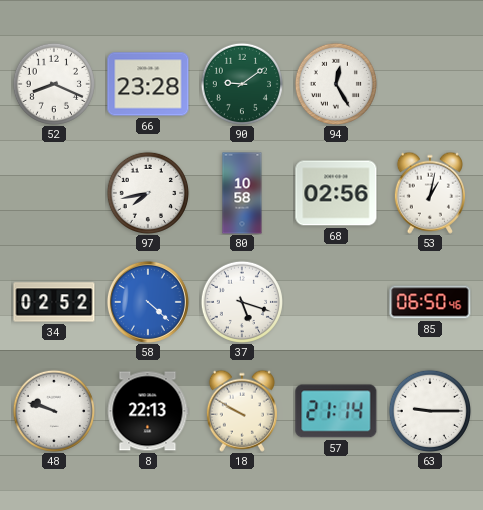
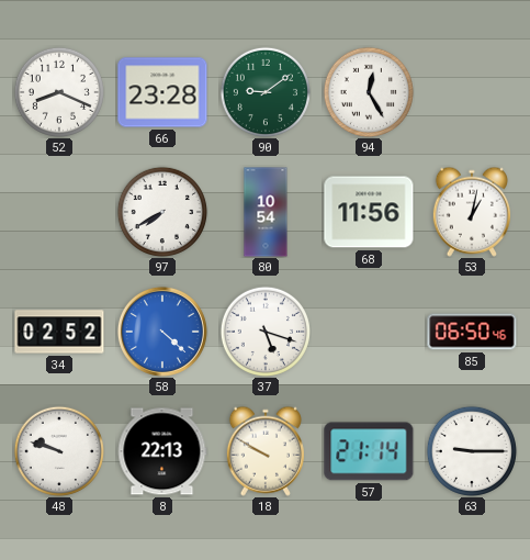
97: 7:43 -> 7:40
80: 10:58 -> 10:54
68: 02:56 -> 11:56
